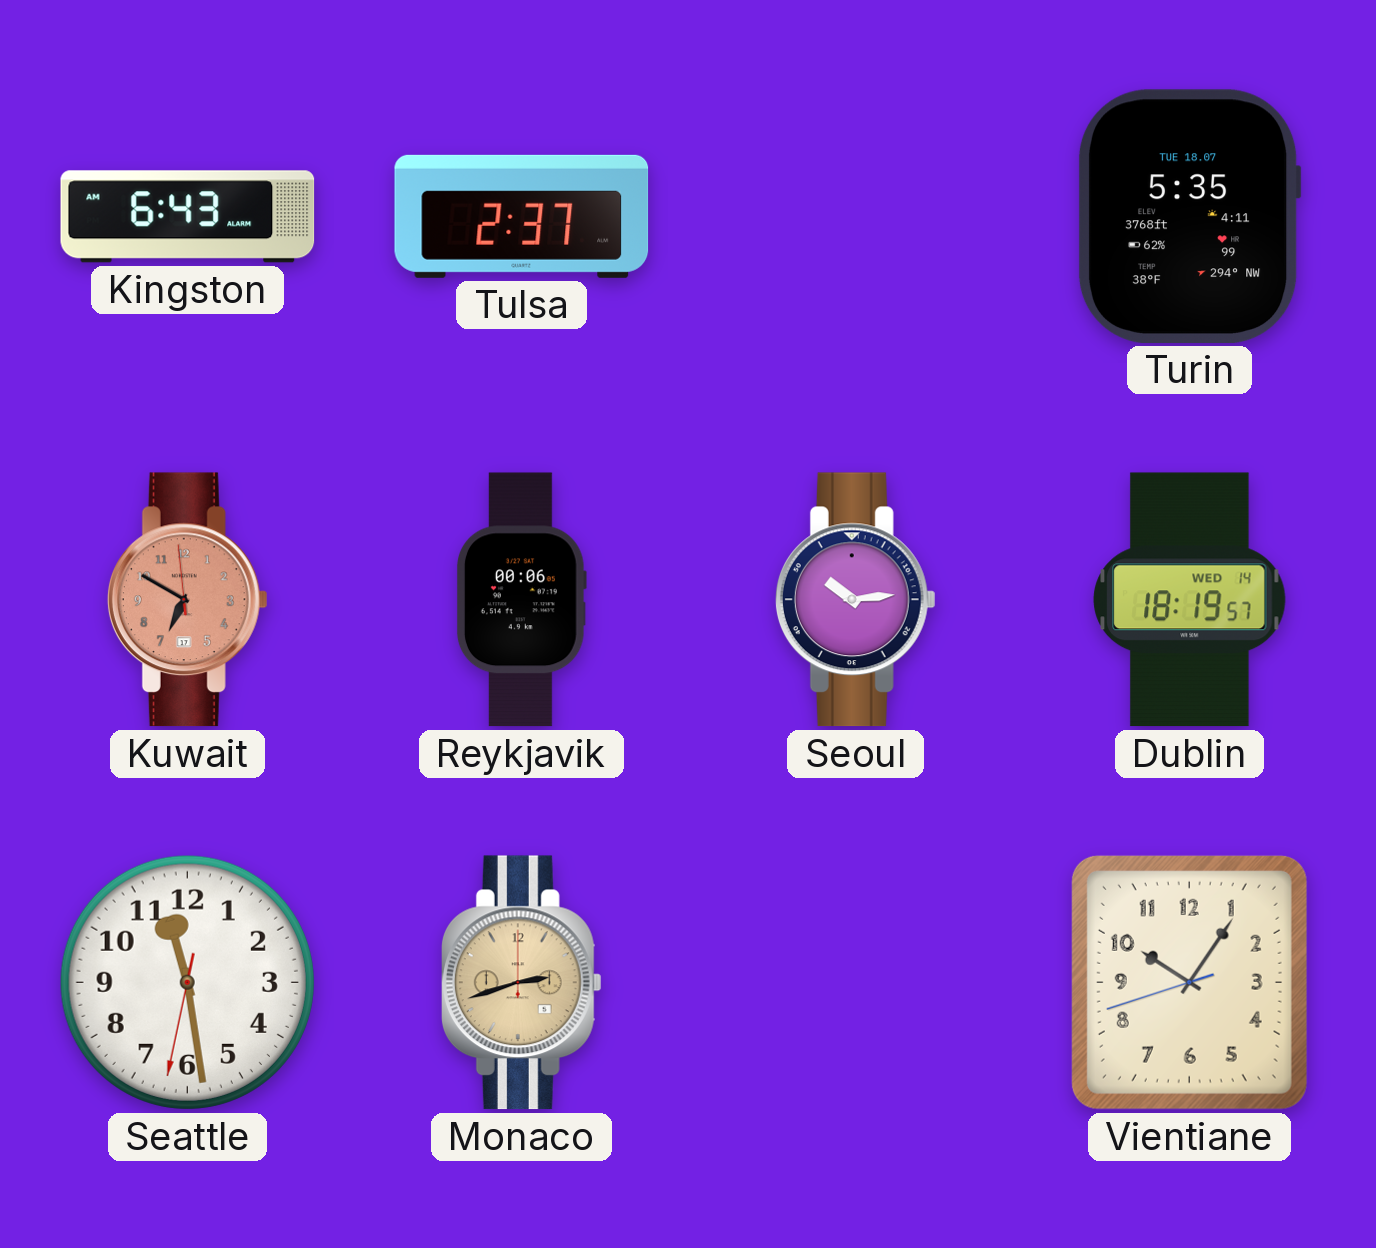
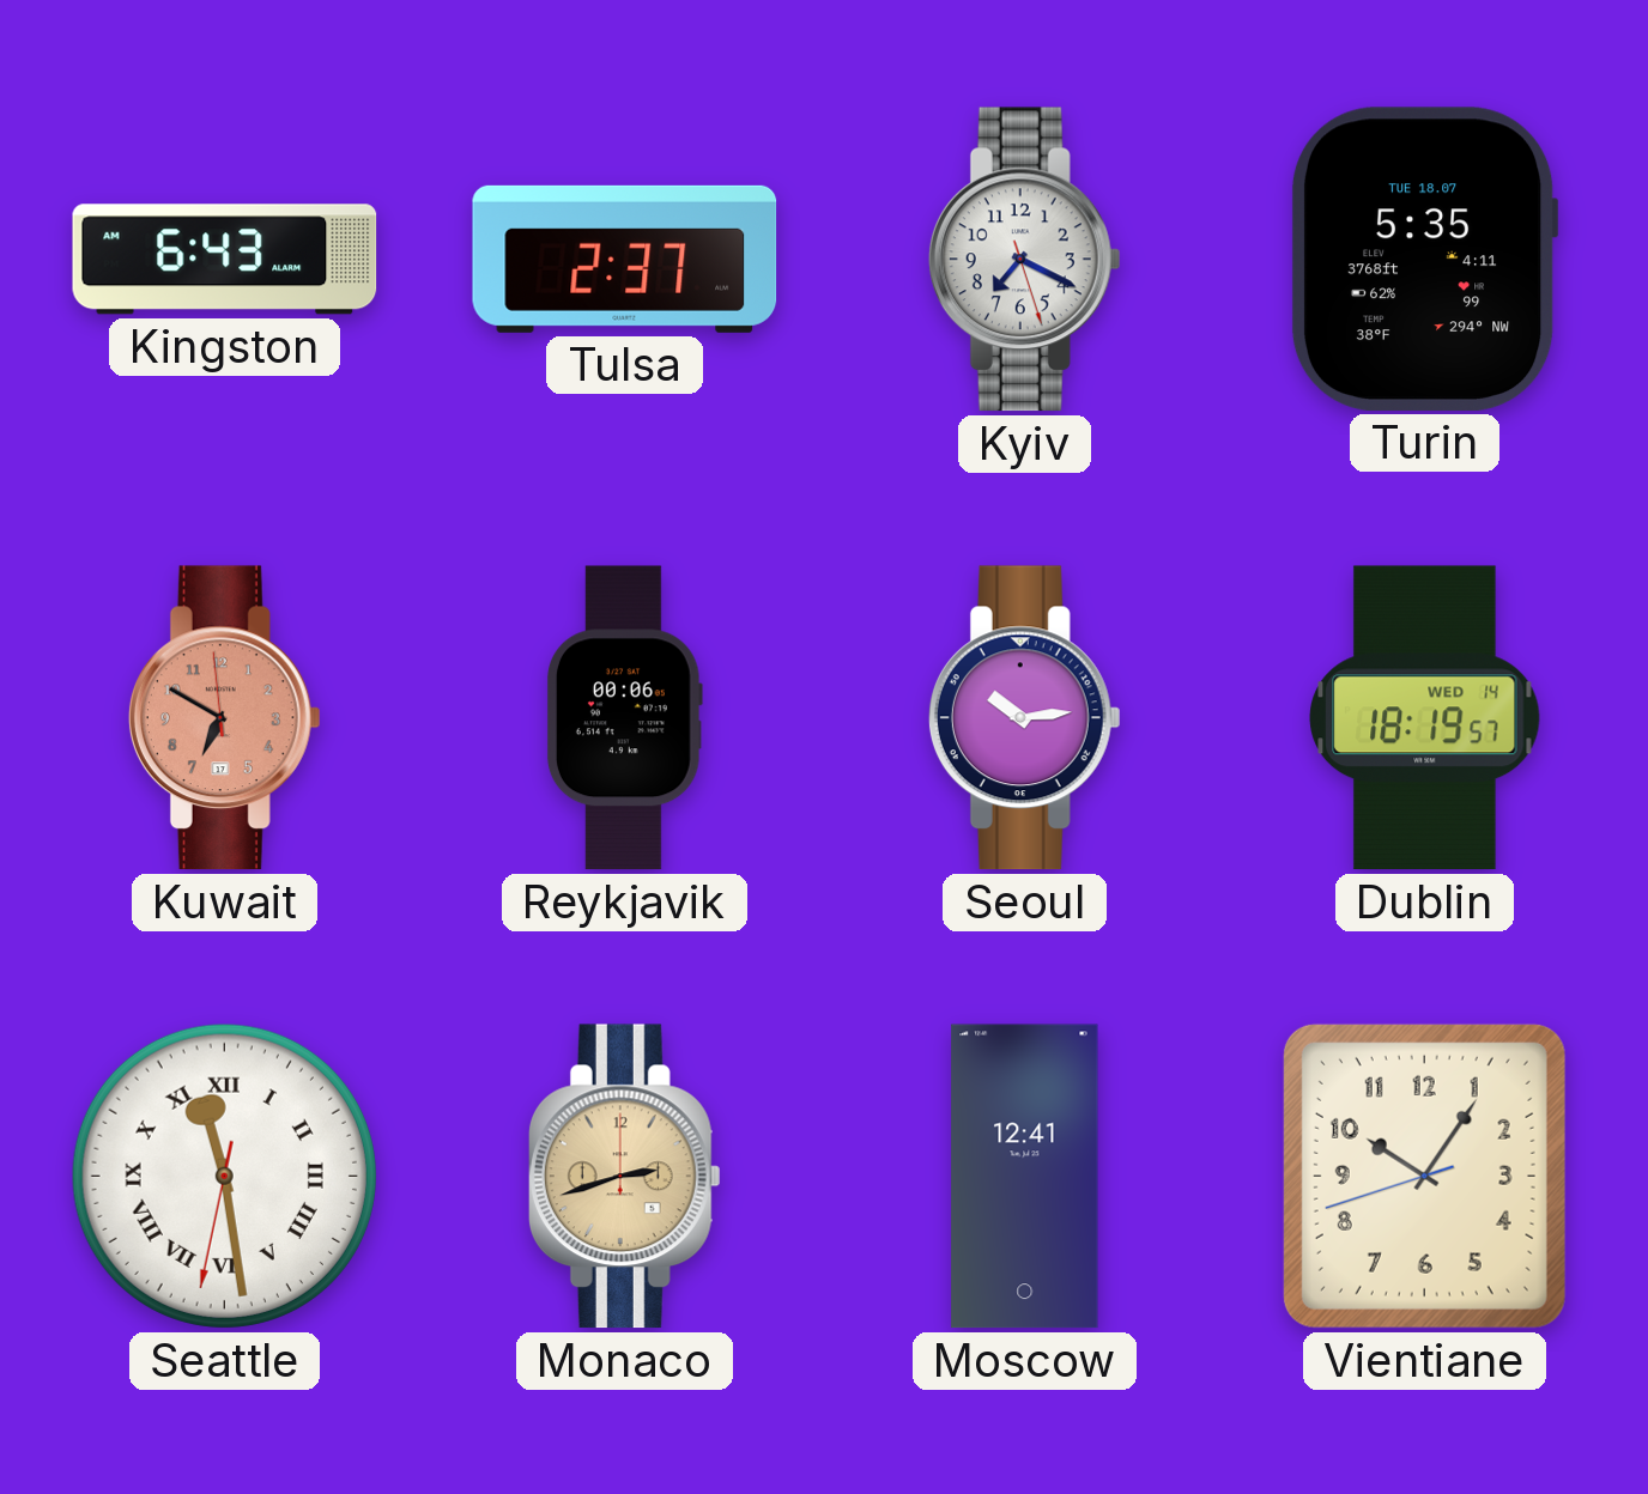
Kyiv: none -> 7:19
Seattle numerals: Arabic -> Roman
Moscow: none -> 12:41
